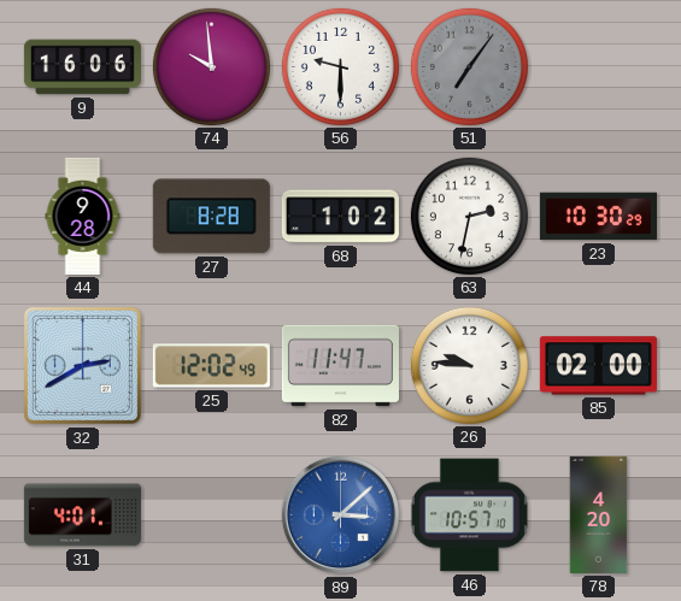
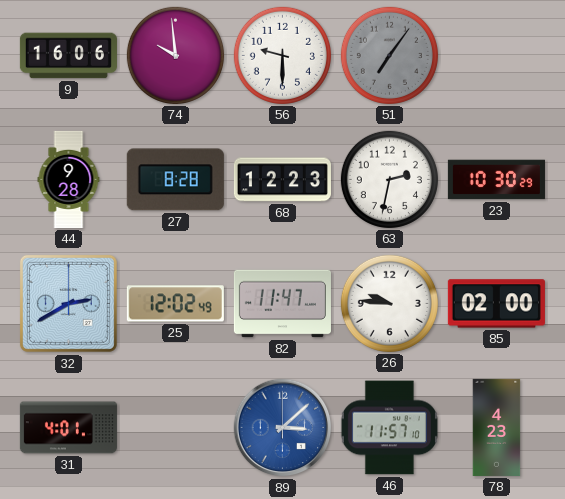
68: 1:02 -> 12:23
46: 10:57 -> 11:57
78: 4:20 -> 4:23
